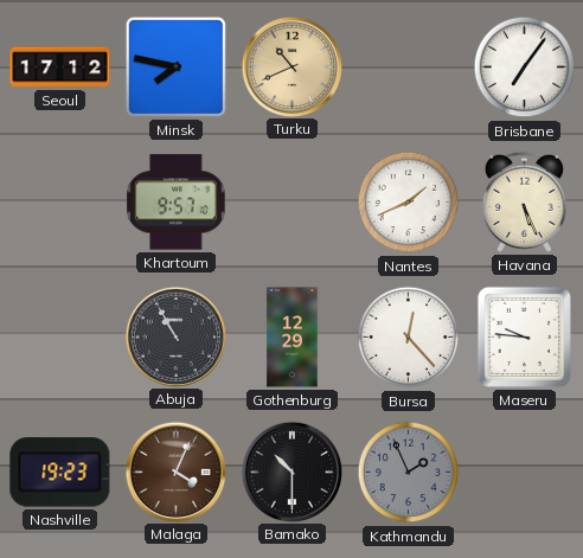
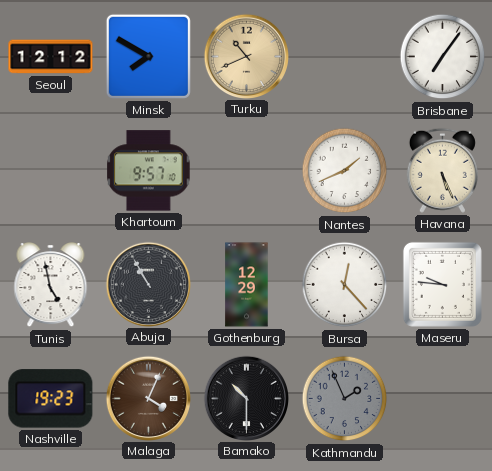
Seoul: 17:12 -> 12:12
Minsk: 7:47 -> 7:50
Tunis: none -> 4:58
